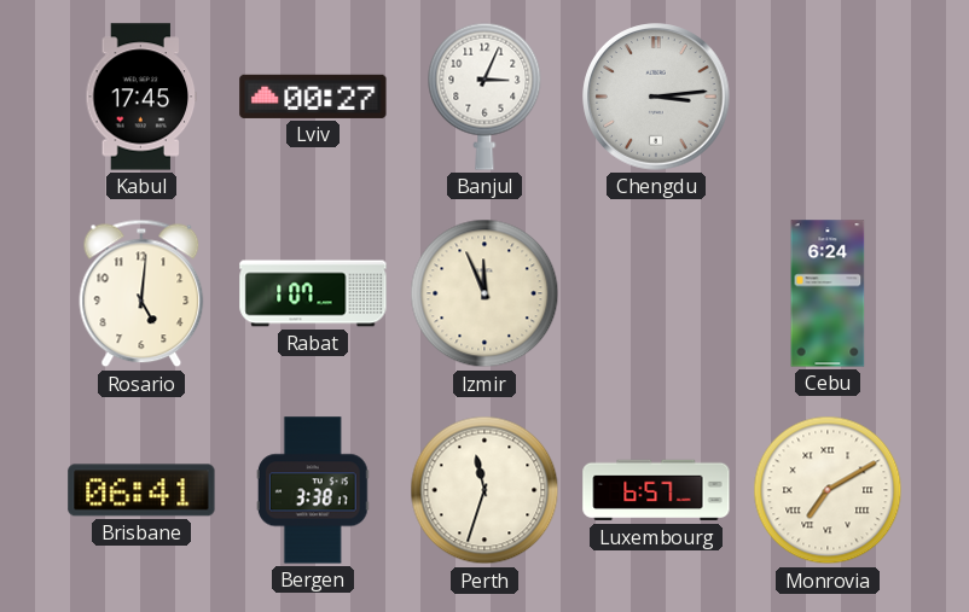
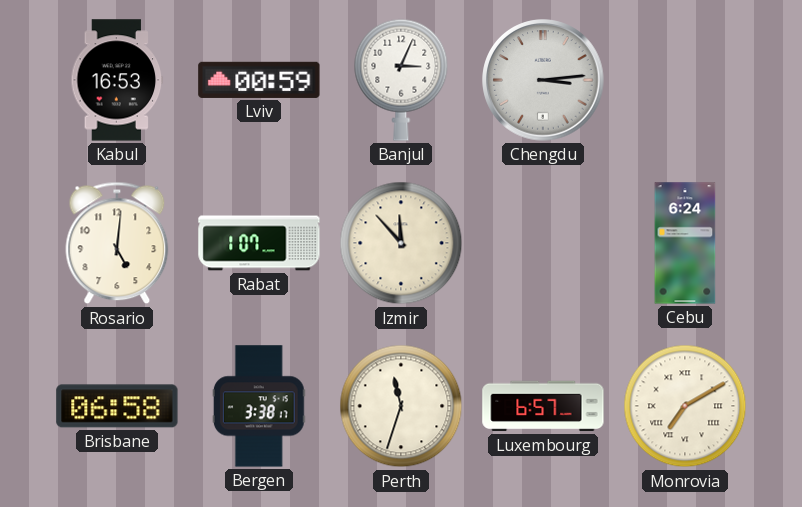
Kabul: 17:45 -> 16:53
Lviv: 00:27 -> 00:59
Izmir: 11:56 -> 11:53
Brisbane: 06:41 -> 06:58
